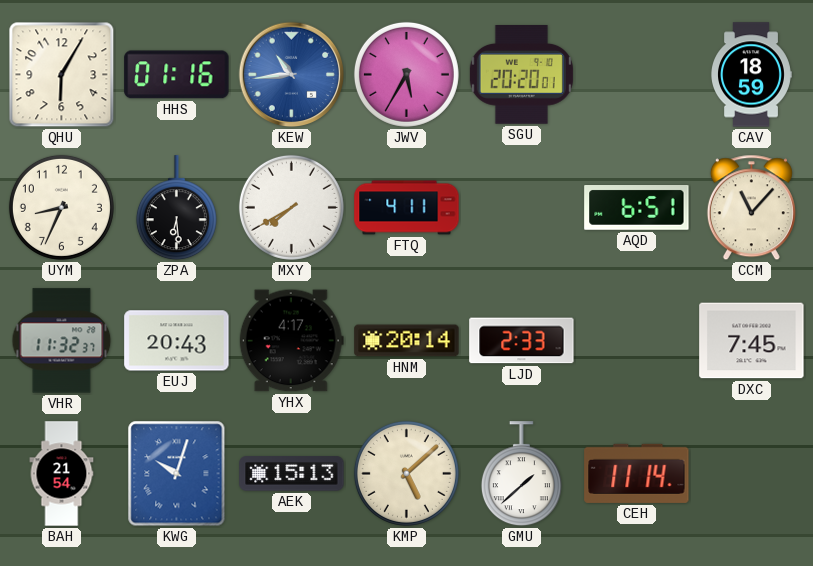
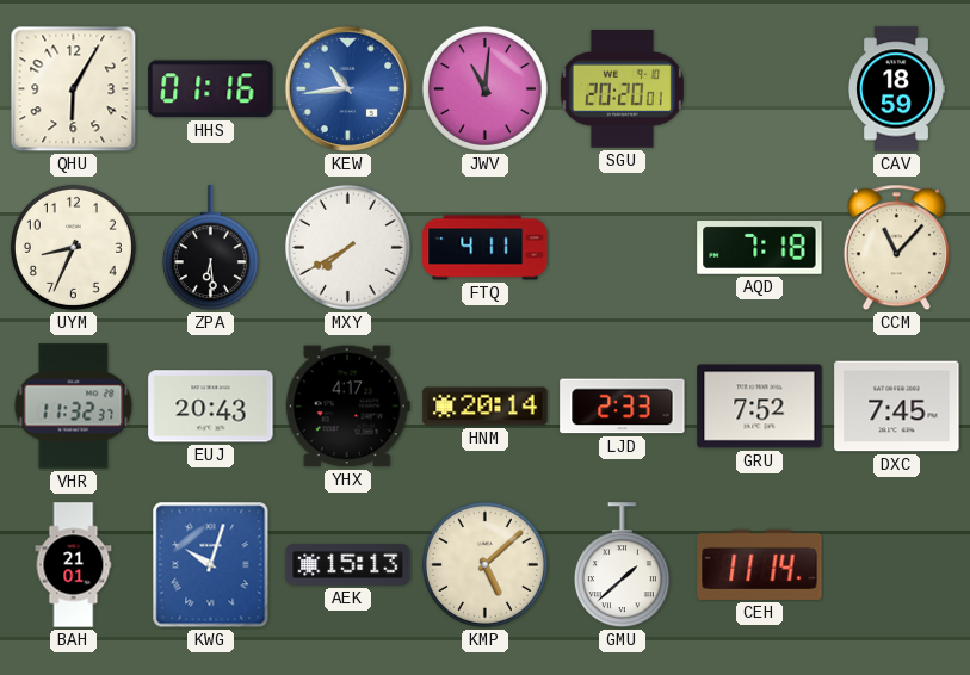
JWV: 5:35 -> 11:01
AQD: 6:51 -> 7:18
GRU: none -> 7:52
BAH: 21:54 -> 21:01
